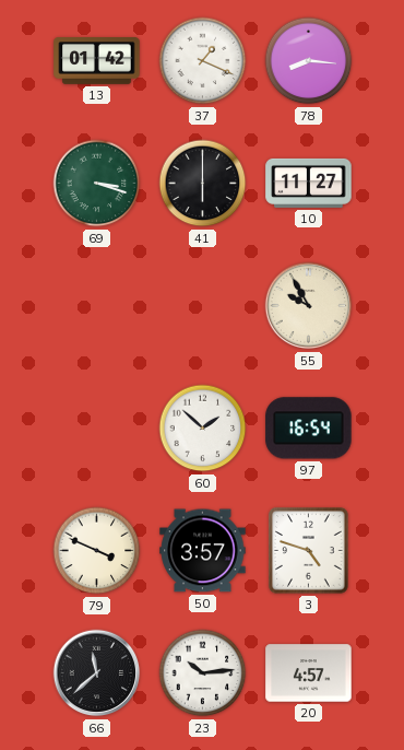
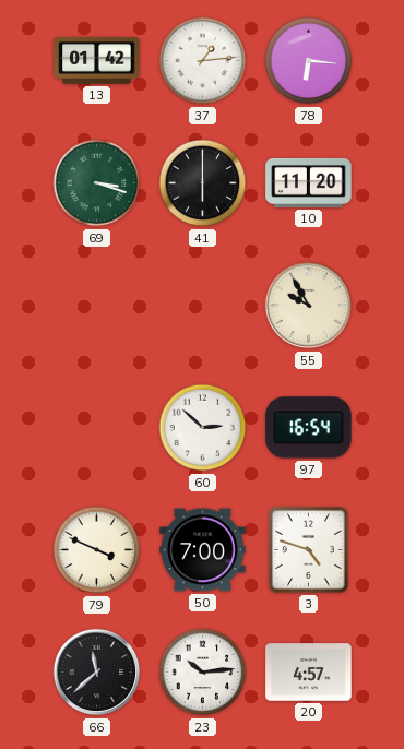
37: 1:19 -> 1:14
78: 8:16 -> 6:16
10: 11:27 -> 11:20
60: 1:52 -> 2:52
50: 3:57 -> 7:00
